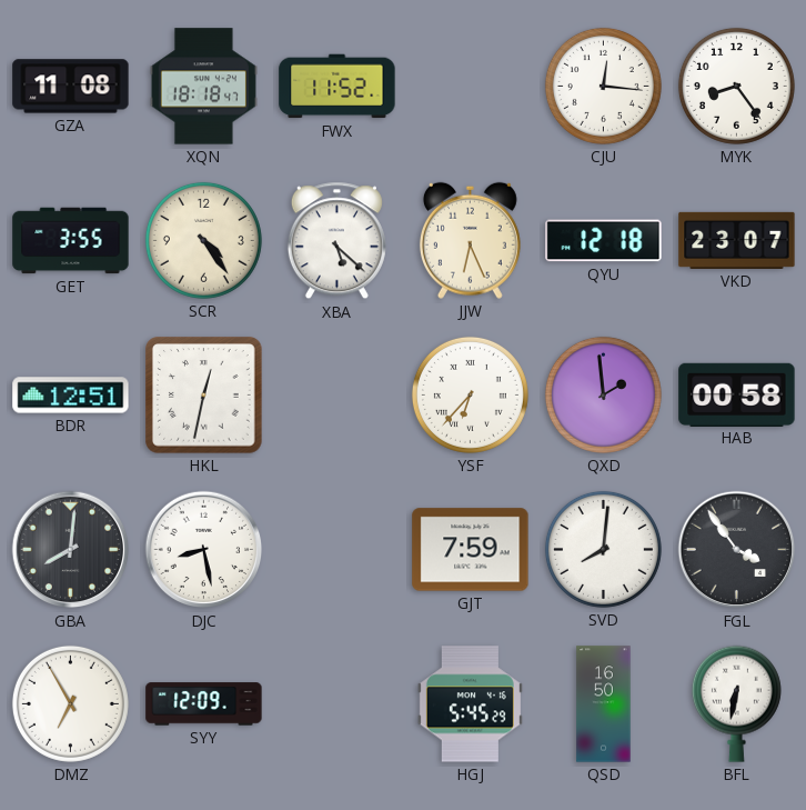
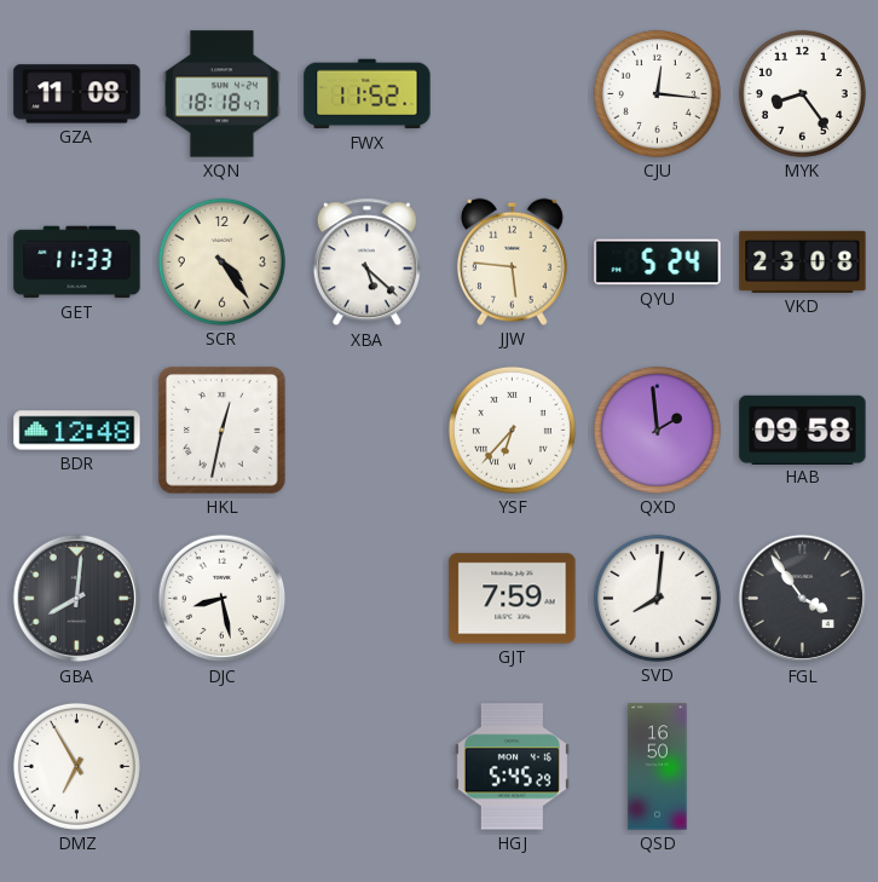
GET: 3:55 -> 11:33
JJW: 6:26 -> 5:46
QYU: 12:18 -> 5:24
VKD: 23:07 -> 23:08
BDR: 12:51 -> 12:48
HAB: 00:58 -> 09:58
SYY: 12:09 -> none
BFL: 6:32 -> none
